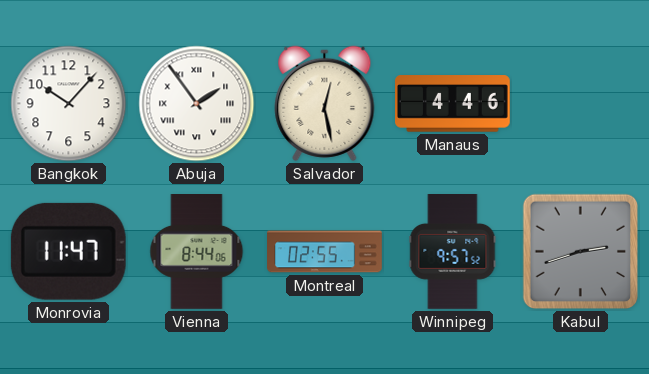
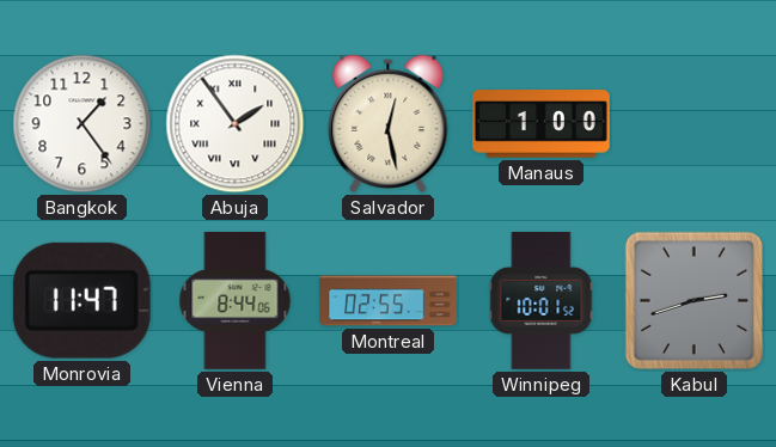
Bangkok: 10:07 -> 1:24
Manaus: 4:46 -> 1:00
Winnipeg: 9:57 -> 10:01
